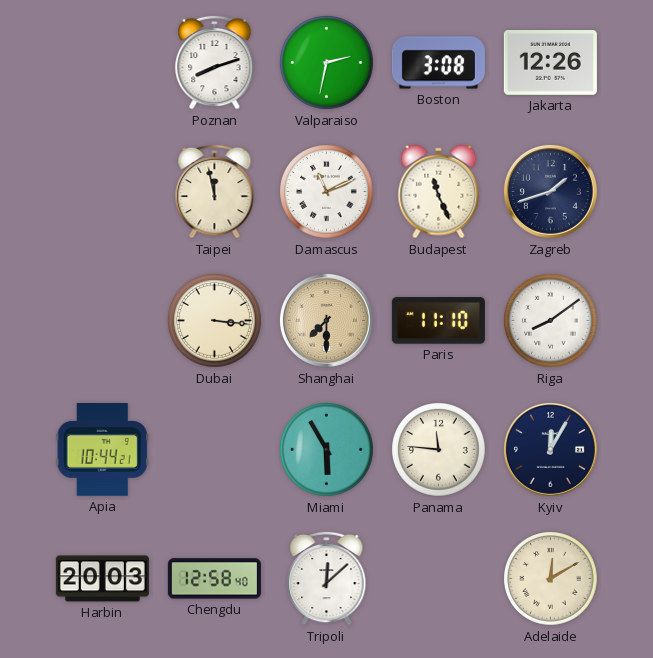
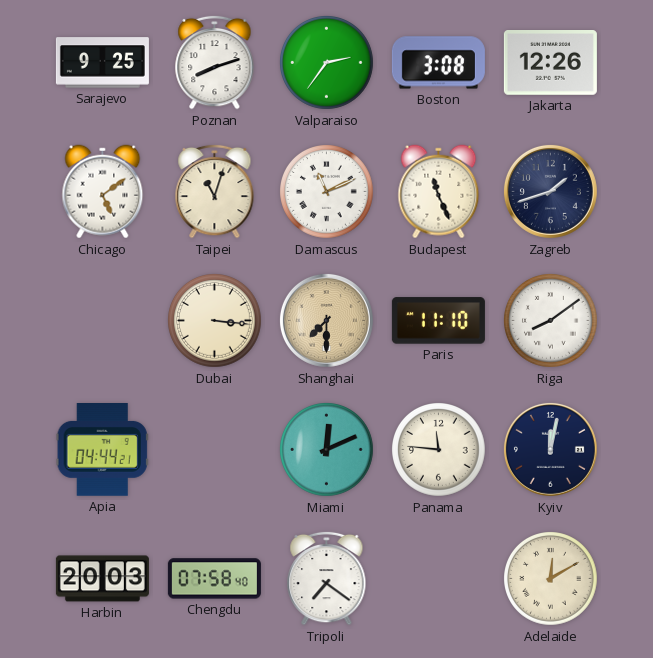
Sarajevo: none -> 9:25
Valparaiso: 2:32 -> 2:36
Chicago: none -> 5:09
Taipei: 11:58 -> 11:03
Apia: 10:44 -> 04:44
Miami: 5:55 -> 12:11
Kyiv: 12:05 -> 12:02
Chengdu: 12:58 -> 07:58
Tripoli: 12:08 -> 7:21
